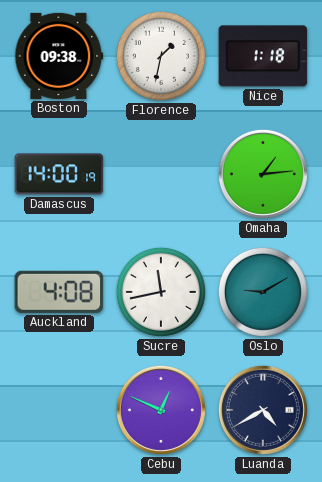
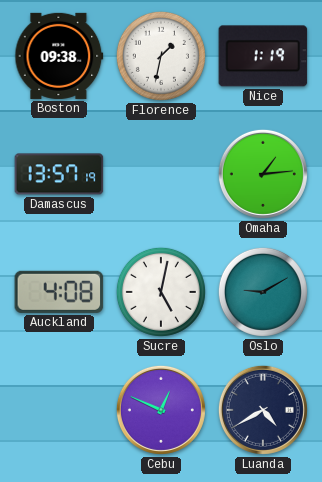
Nice: 1:18 -> 1:19
Damascus: 14:00 -> 13:57
Sucre: 11:43 -> 5:02
